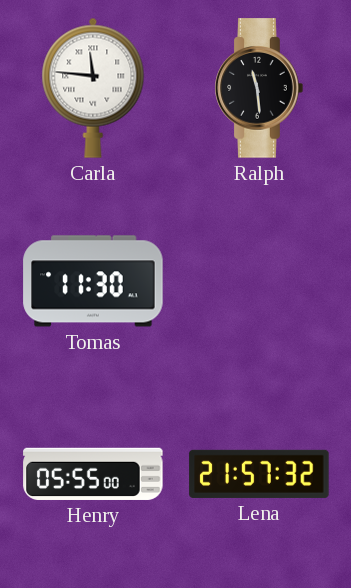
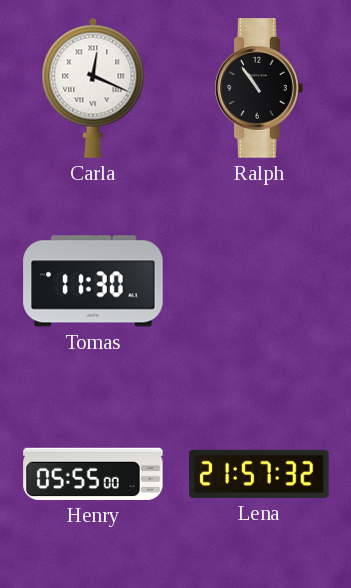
Carla: 11:46 -> 12:19
Ralph: 11:29 -> 10:54
